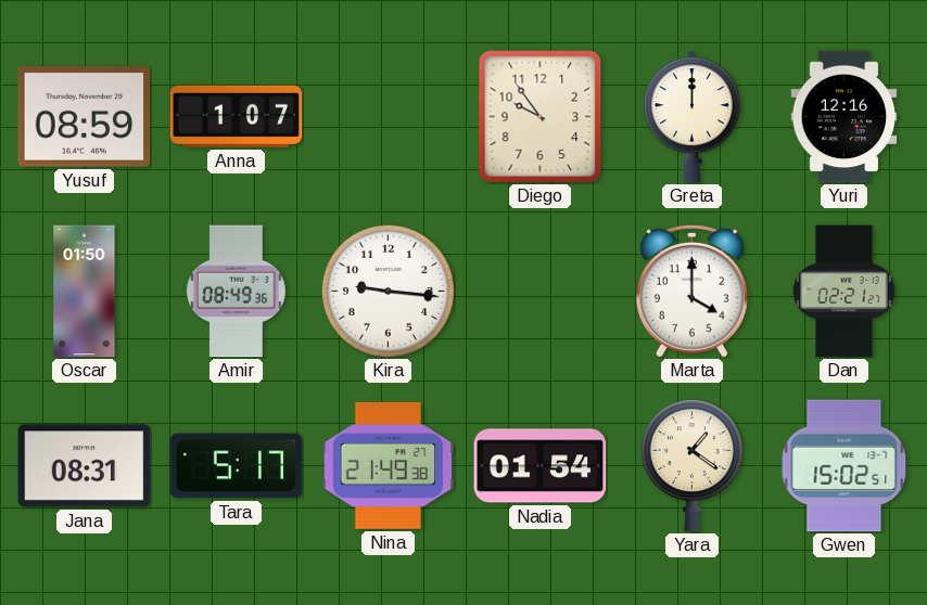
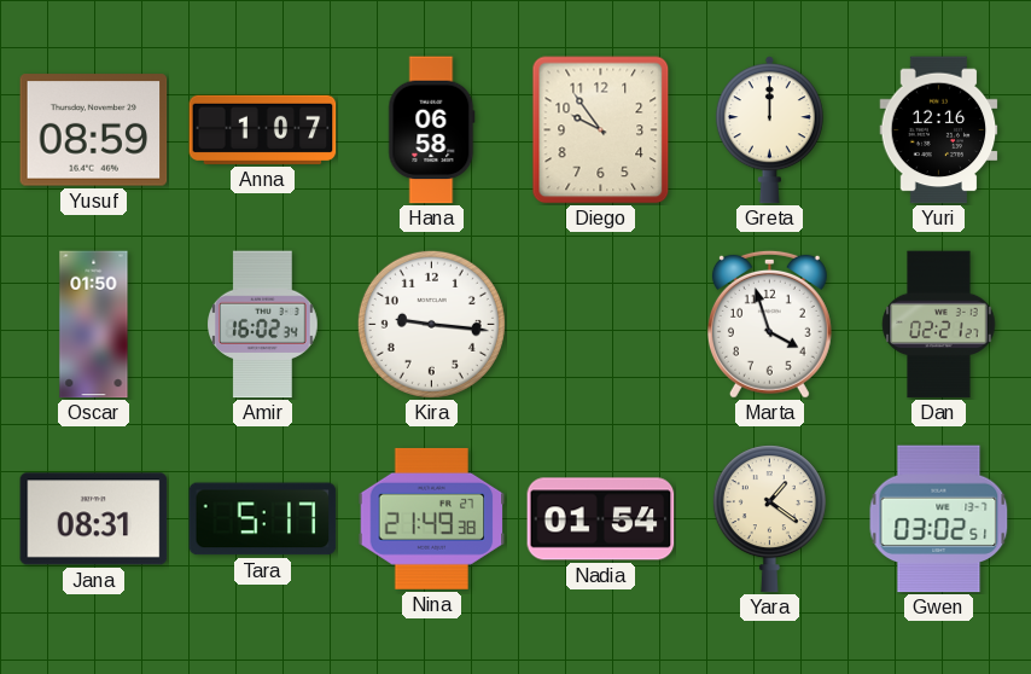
Hana: none -> 06:58
Amir: 08:49 -> 16:02
Marta: 4:00 -> 3:57
Gwen: 15:02 -> 03:02
